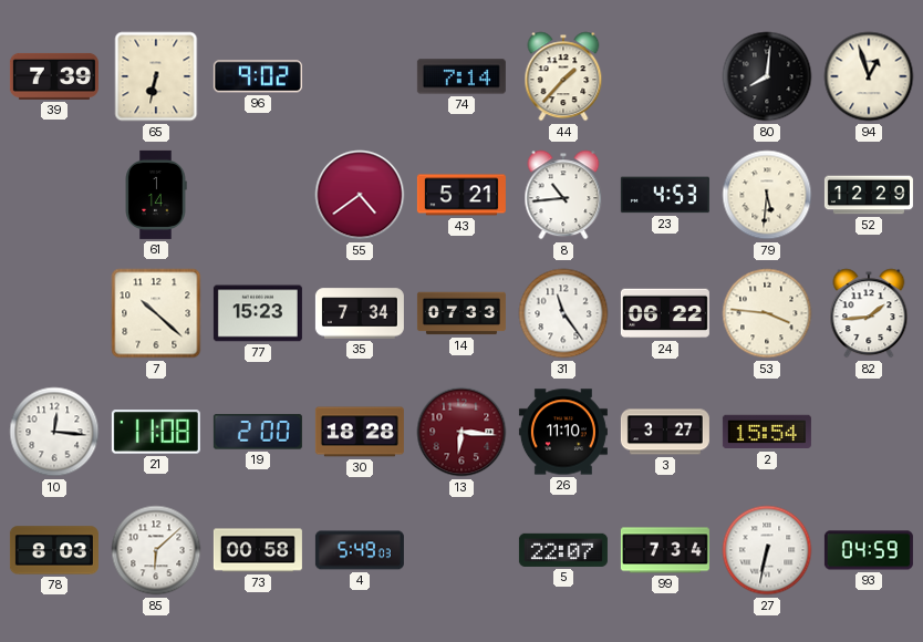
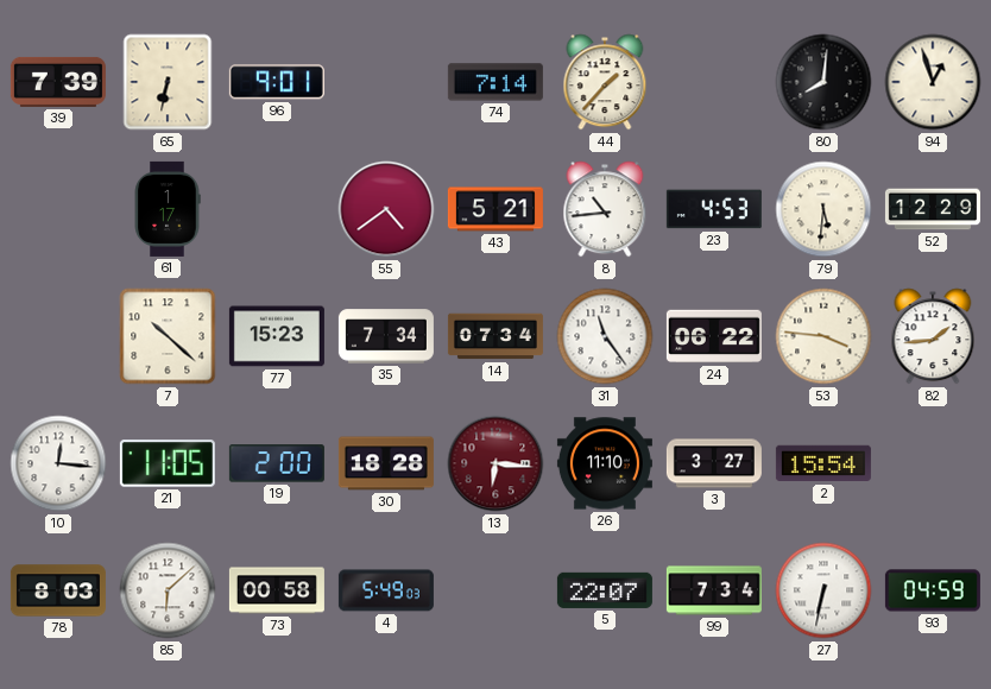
96: 9:02 -> 9:01
61: 1:14 -> 1:17
14: 07:33 -> 07:34
21: 11:08 -> 11:05
